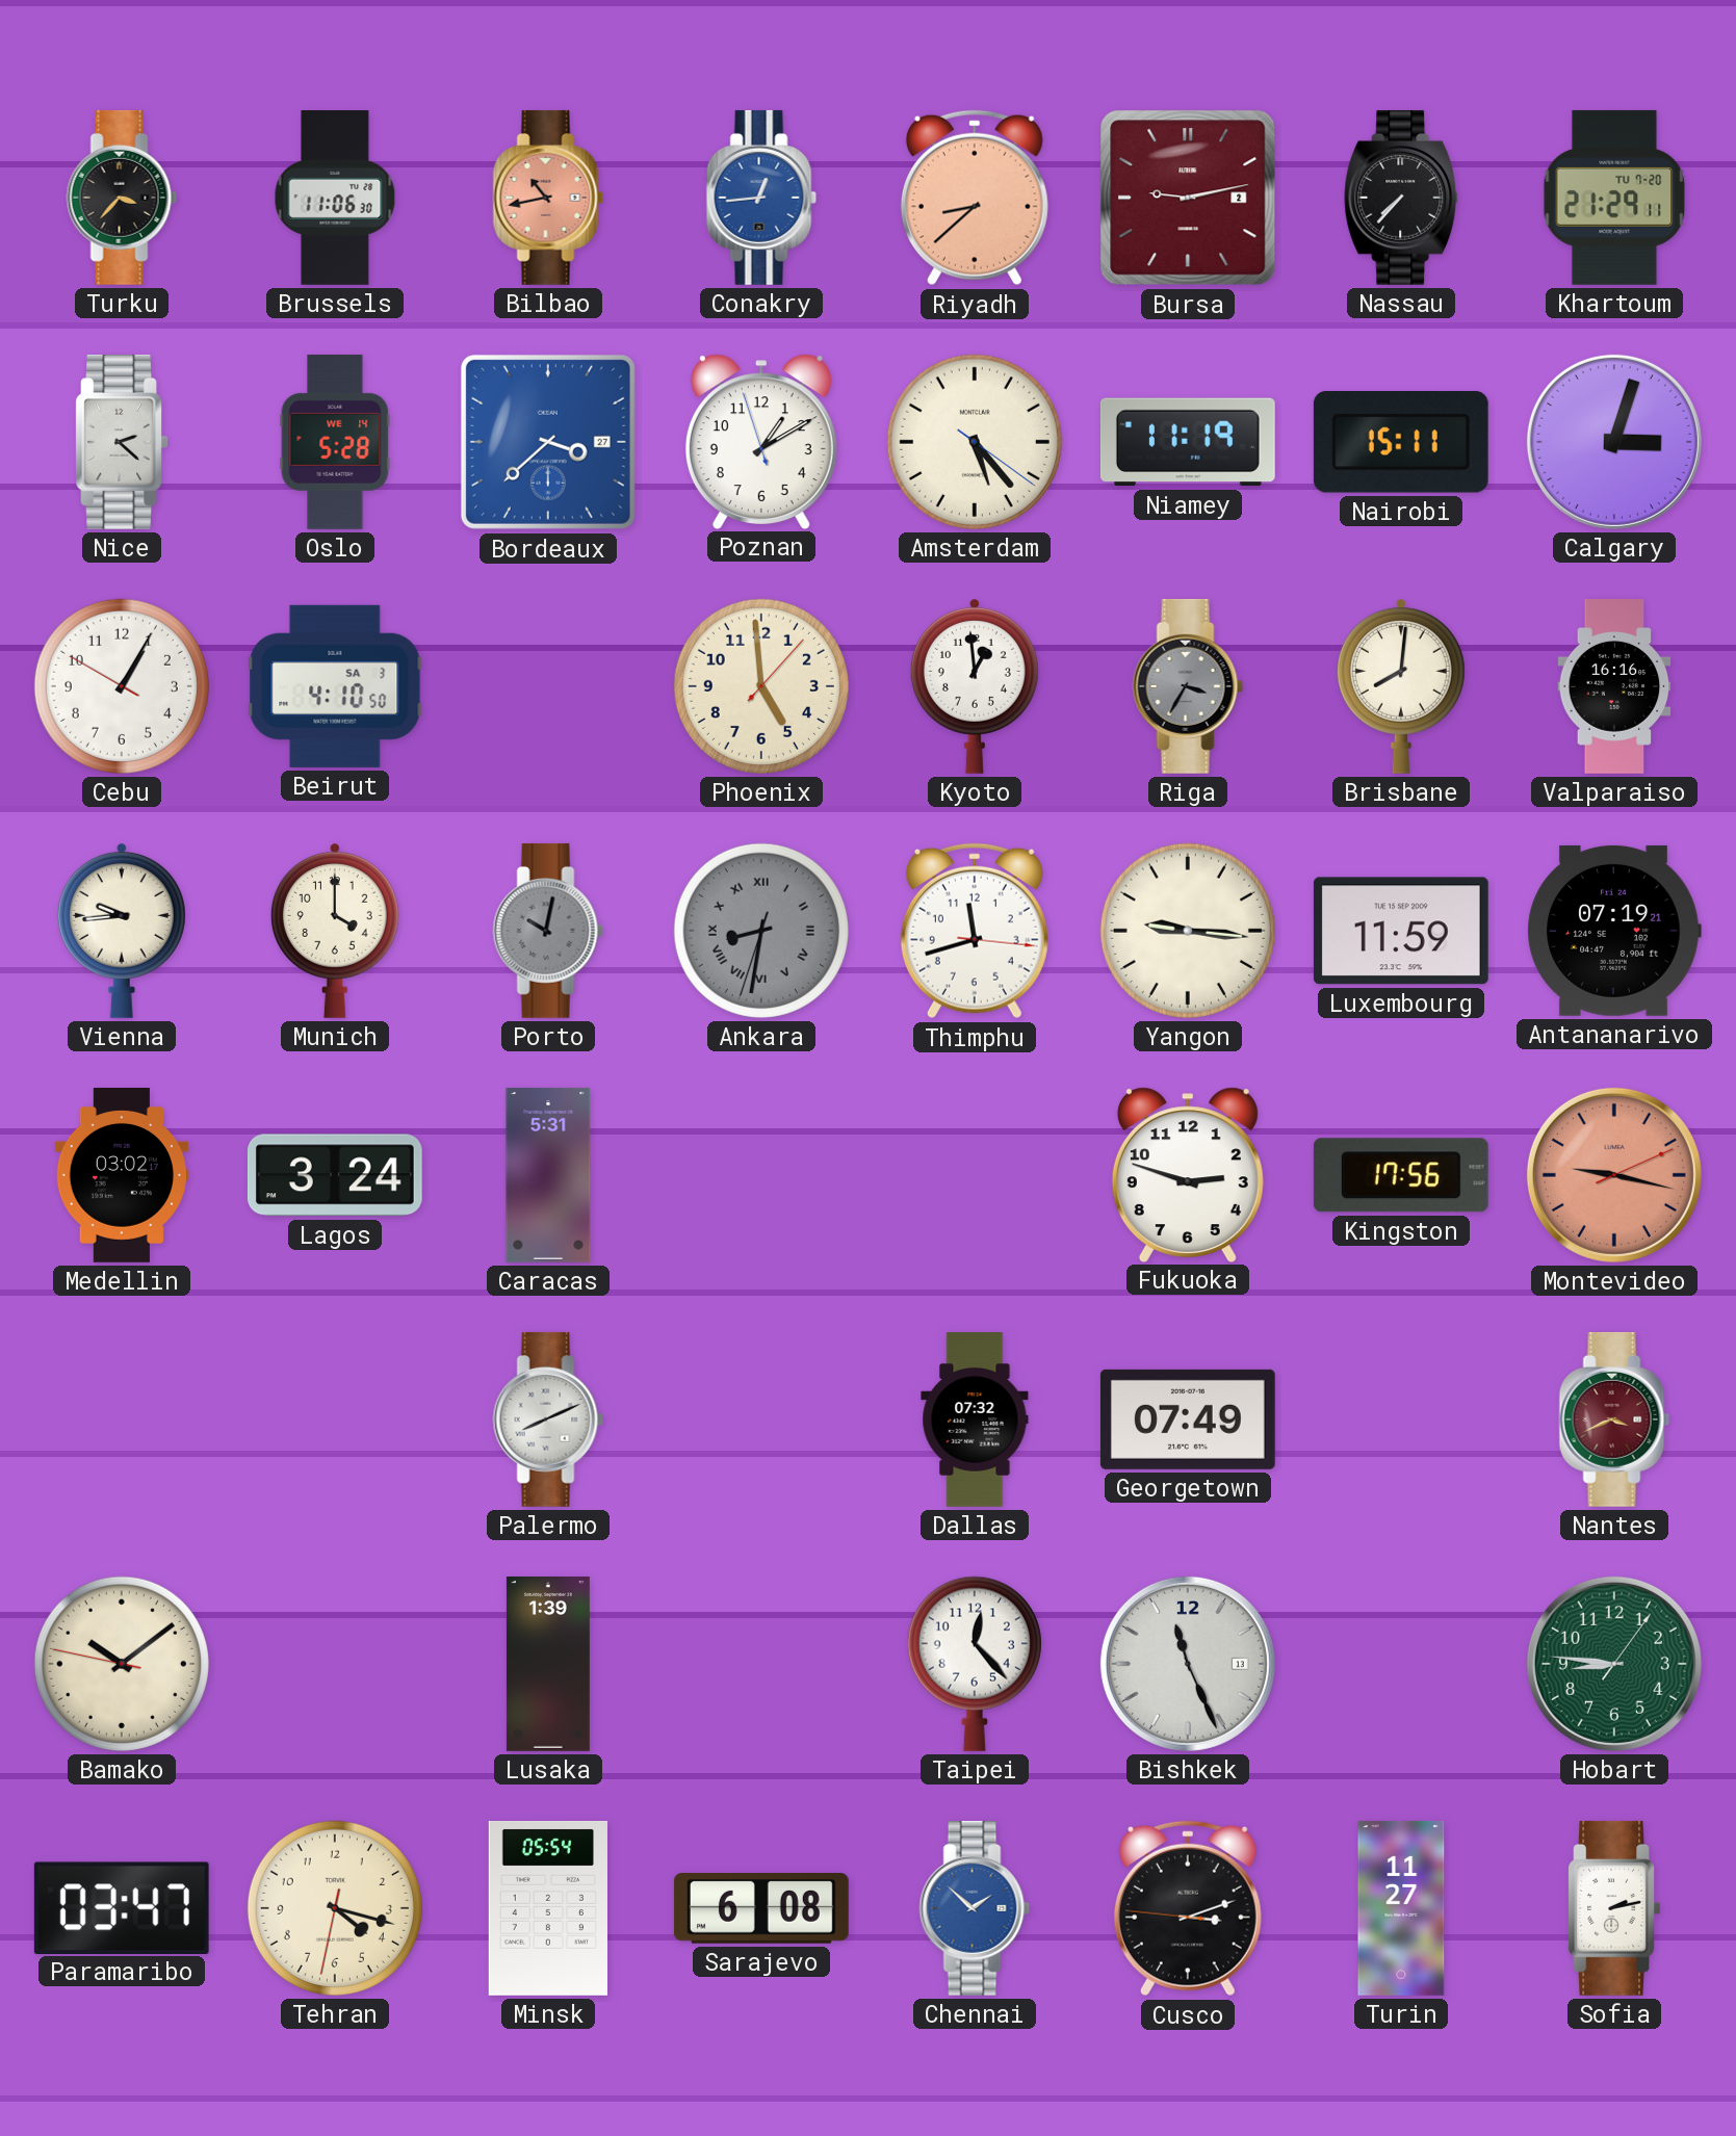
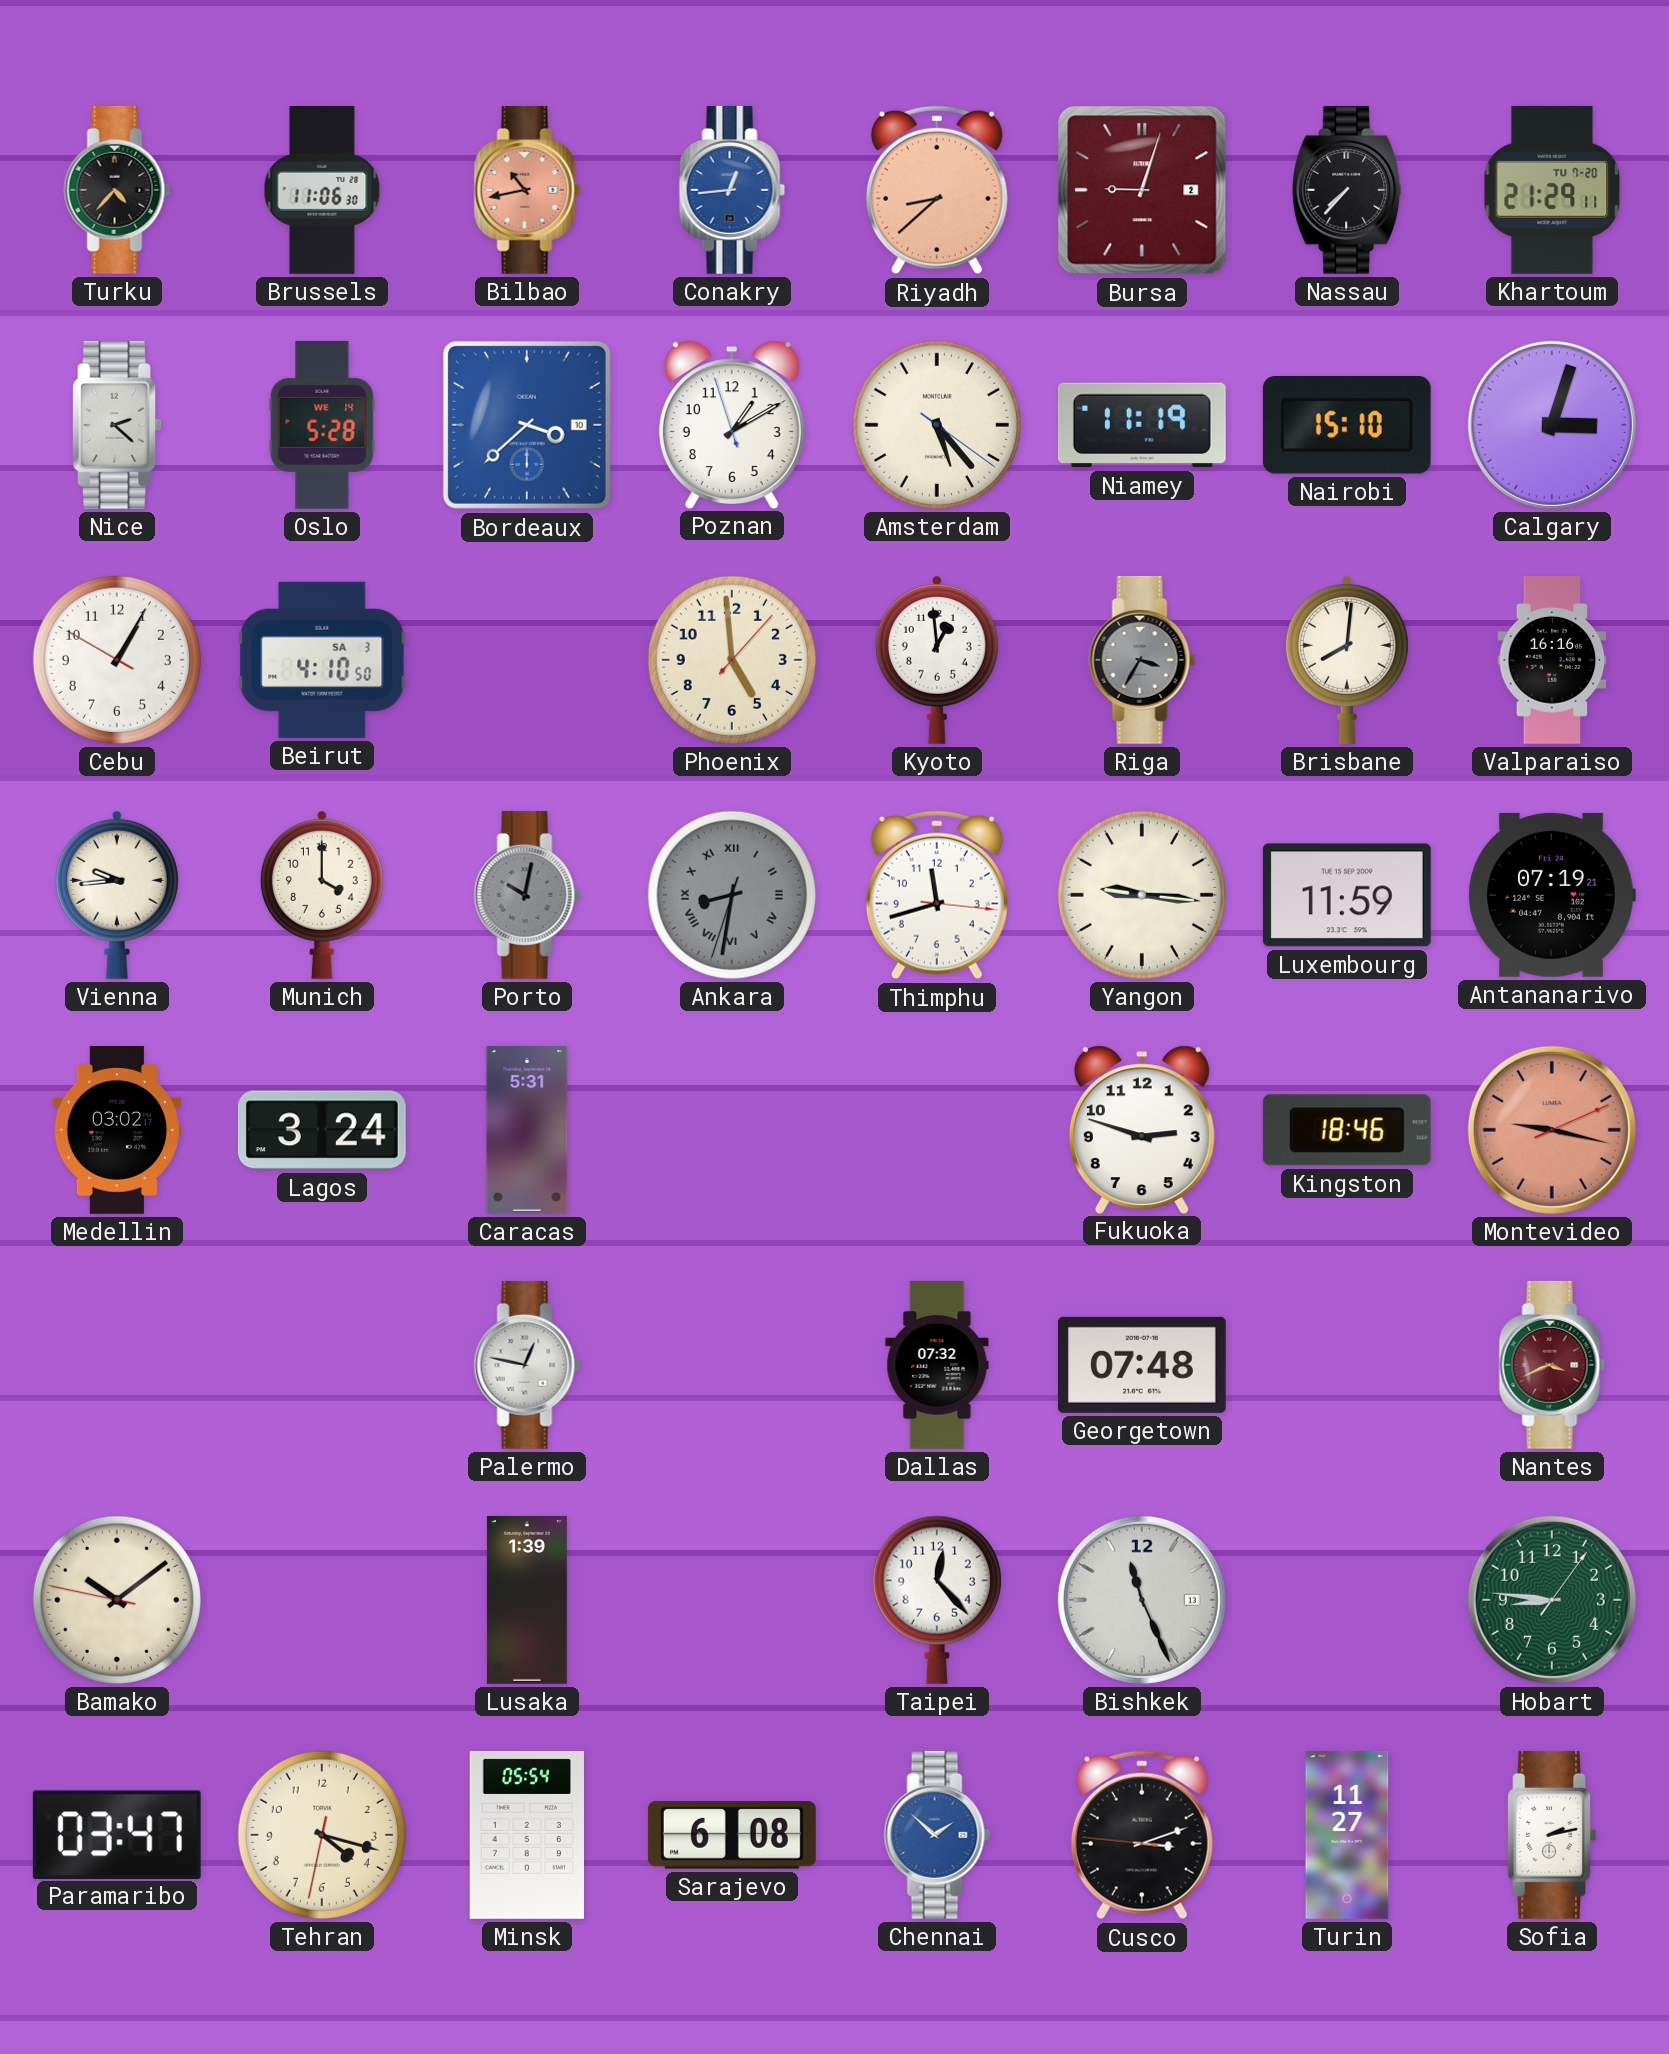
Turku: 3:37 -> 4:37
Bursa: 9:13 -> 9:03
Bordeaux date: 27 -> 10
Nairobi: 15:11 -> 15:10
Kingston: 17:56 -> 18:46
Palermo: 8:11 -> 12:47
Georgetown: 07:49 -> 07:48
